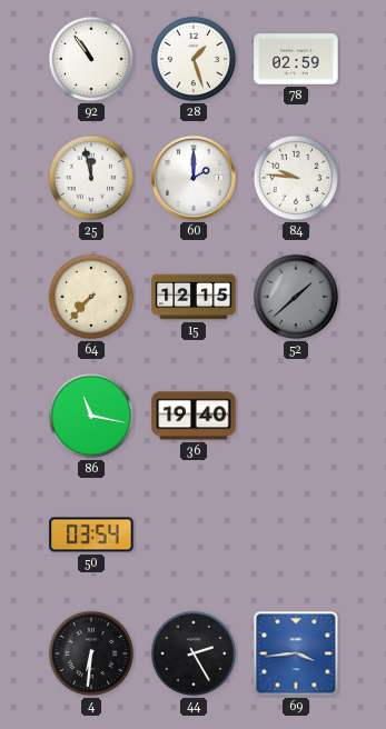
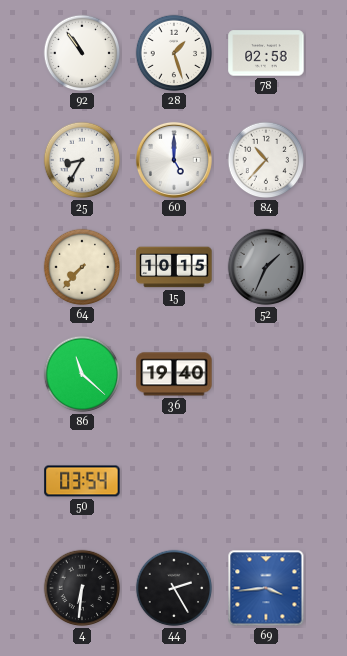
78: 02:59 -> 02:58
25: 11:58 -> 8:35
60: 2:00 -> 5:00
84: 9:46 -> 10:37
15: 12:15 -> 10:15
52: 1:38 -> 1:34
86: 11:17 -> 11:22
